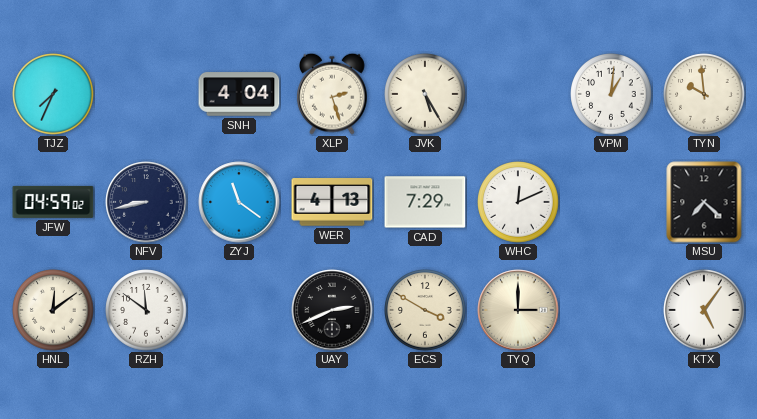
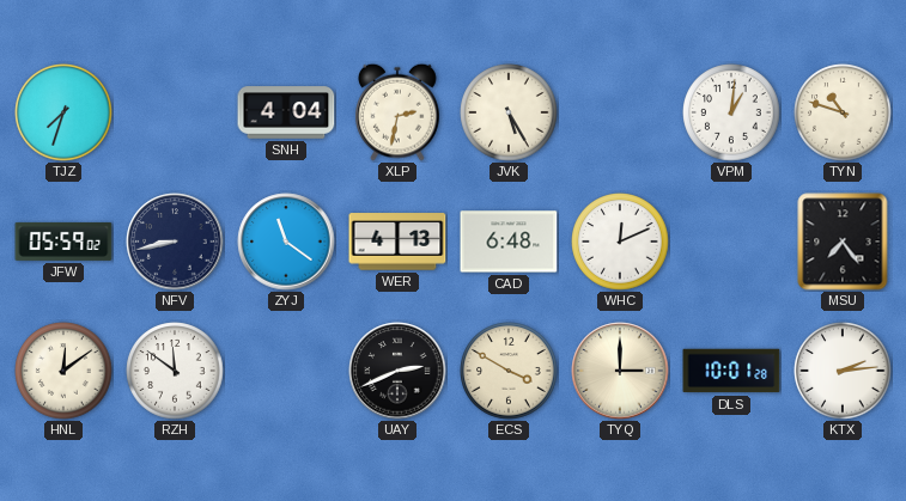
TJZ: 7:34 -> 7:33
XLP: 2:27 -> 2:32
TYN: 9:59 -> 10:48
JFW: 04:59 -> 05:59
CAD: 7:29 -> 6:48
MSU: 7:22 -> 7:24
DLS: none -> 10:01
KTX: 5:06 -> 2:14
